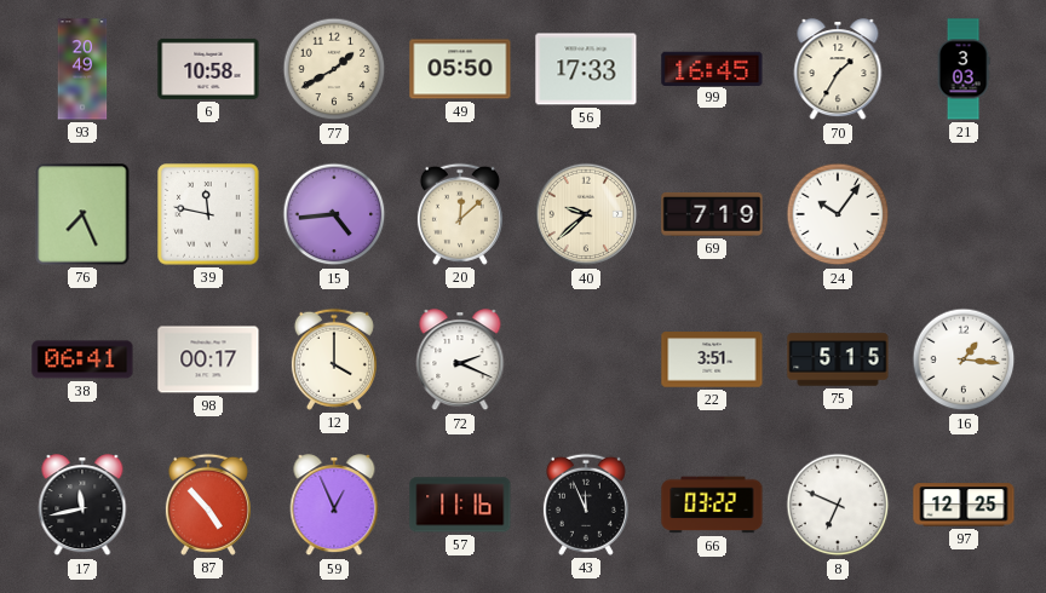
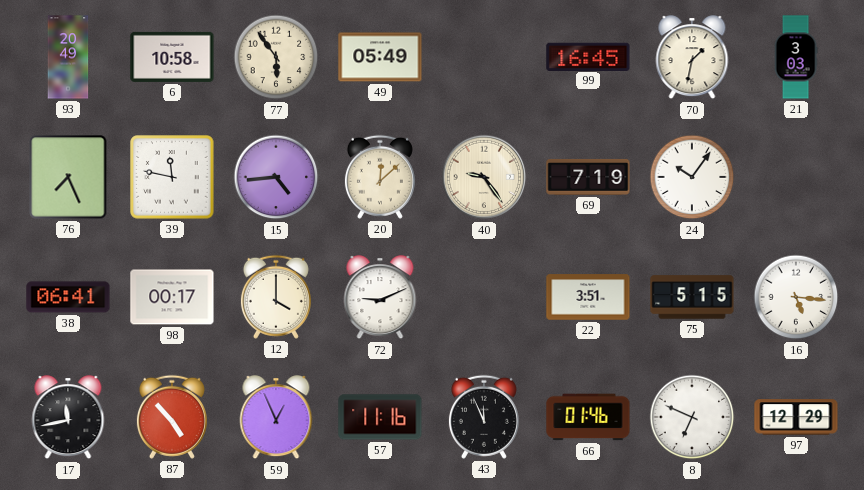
77: 1:40 -> 5:54
49: 05:50 -> 05:49
56: 17:33 -> none
70: 1:35 -> 1:32
40: 9:38 -> 9:24
72: 2:19 -> 9:11
16: 1:16 -> 5:16
66: 03:22 -> 01:46
97: 12:25 -> 12:29
